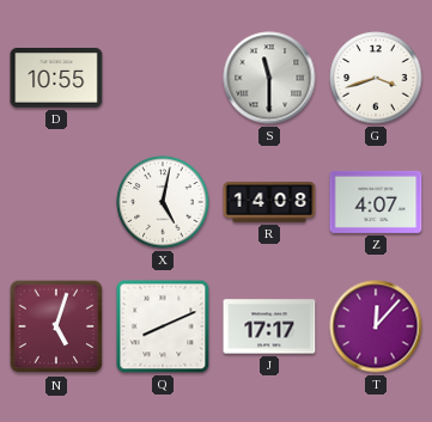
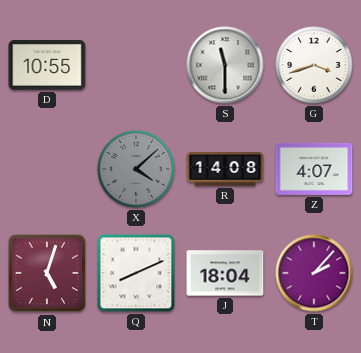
X: 5:02 -> 4:08
X dial: white -> grey
J: 17:17 -> 18:04
T: 12:07 -> 2:07
